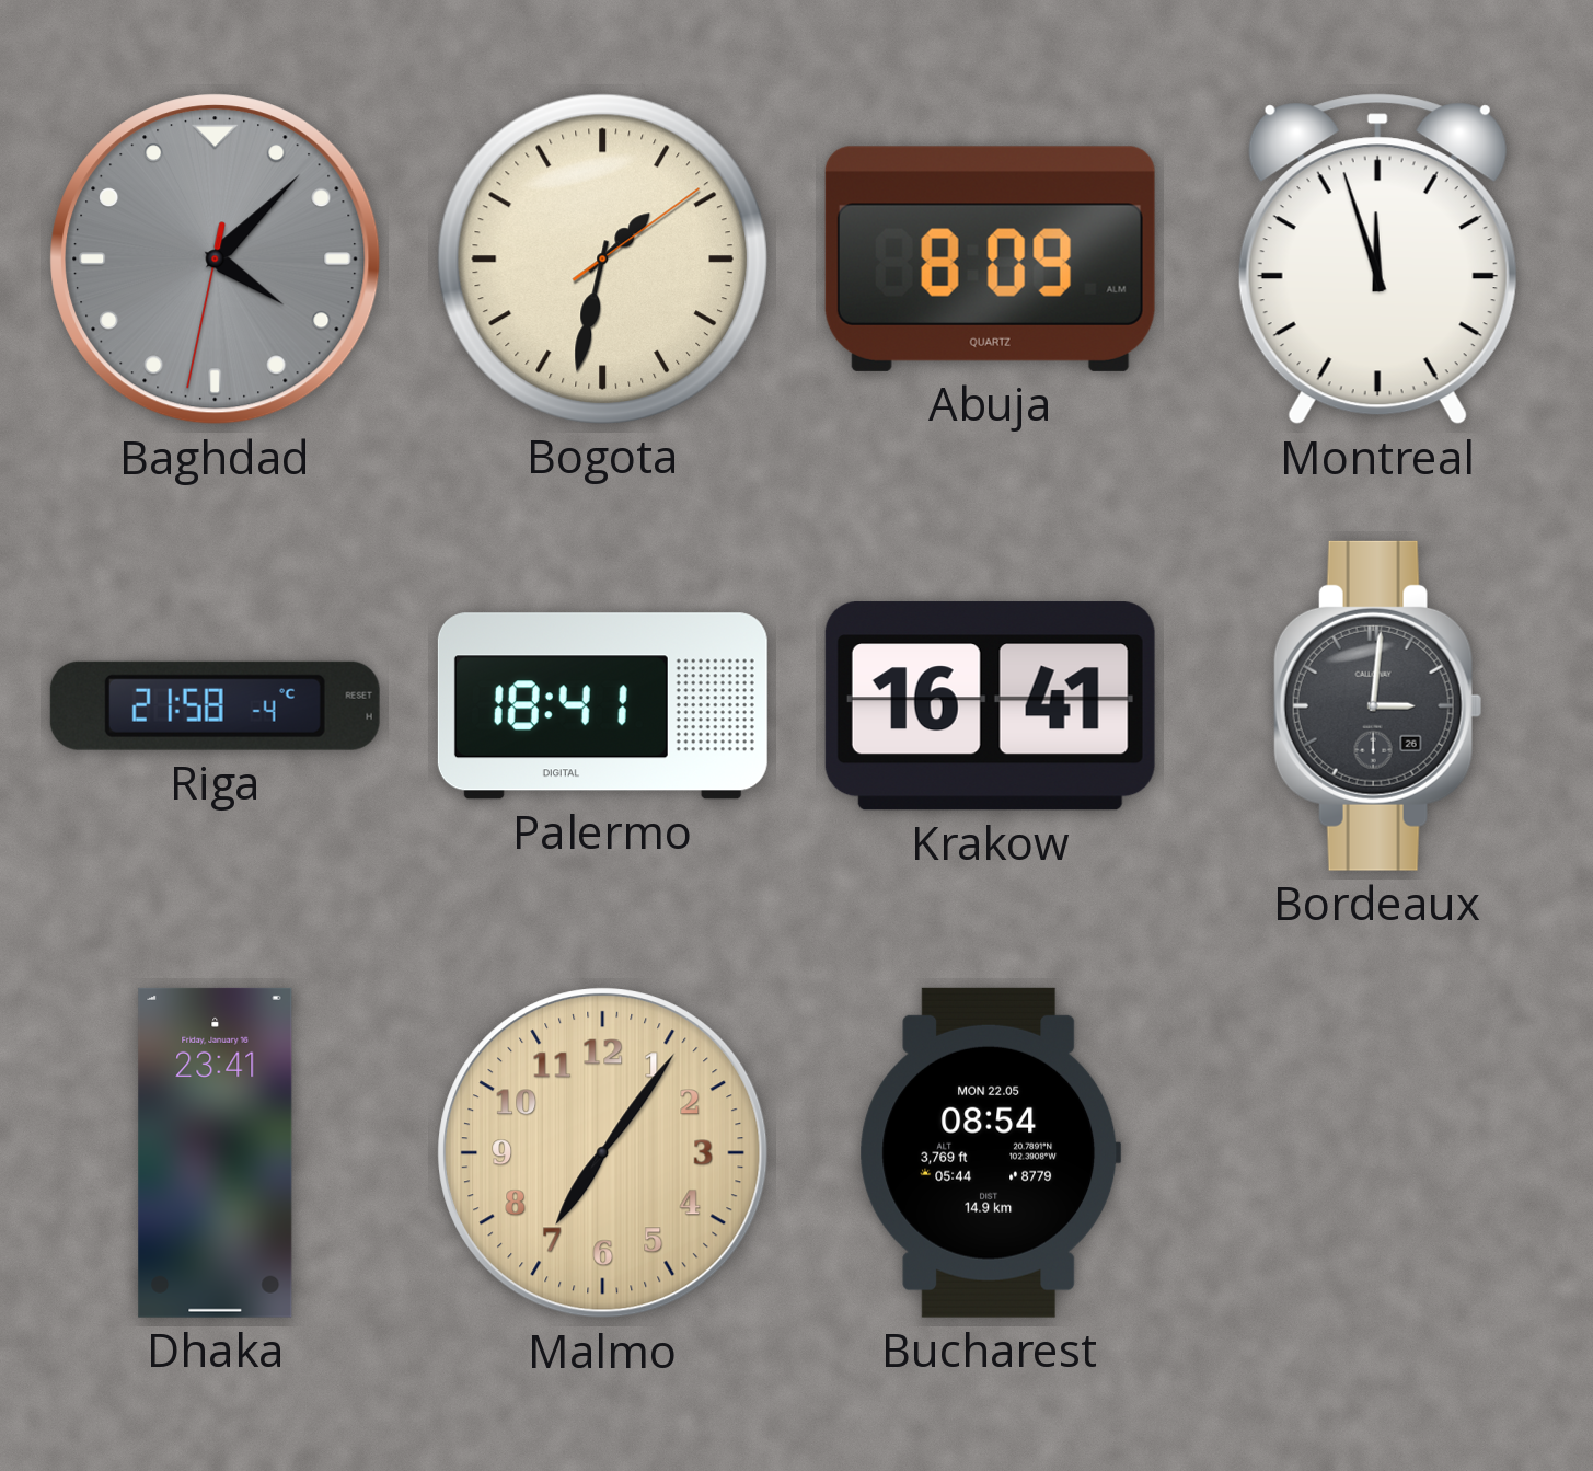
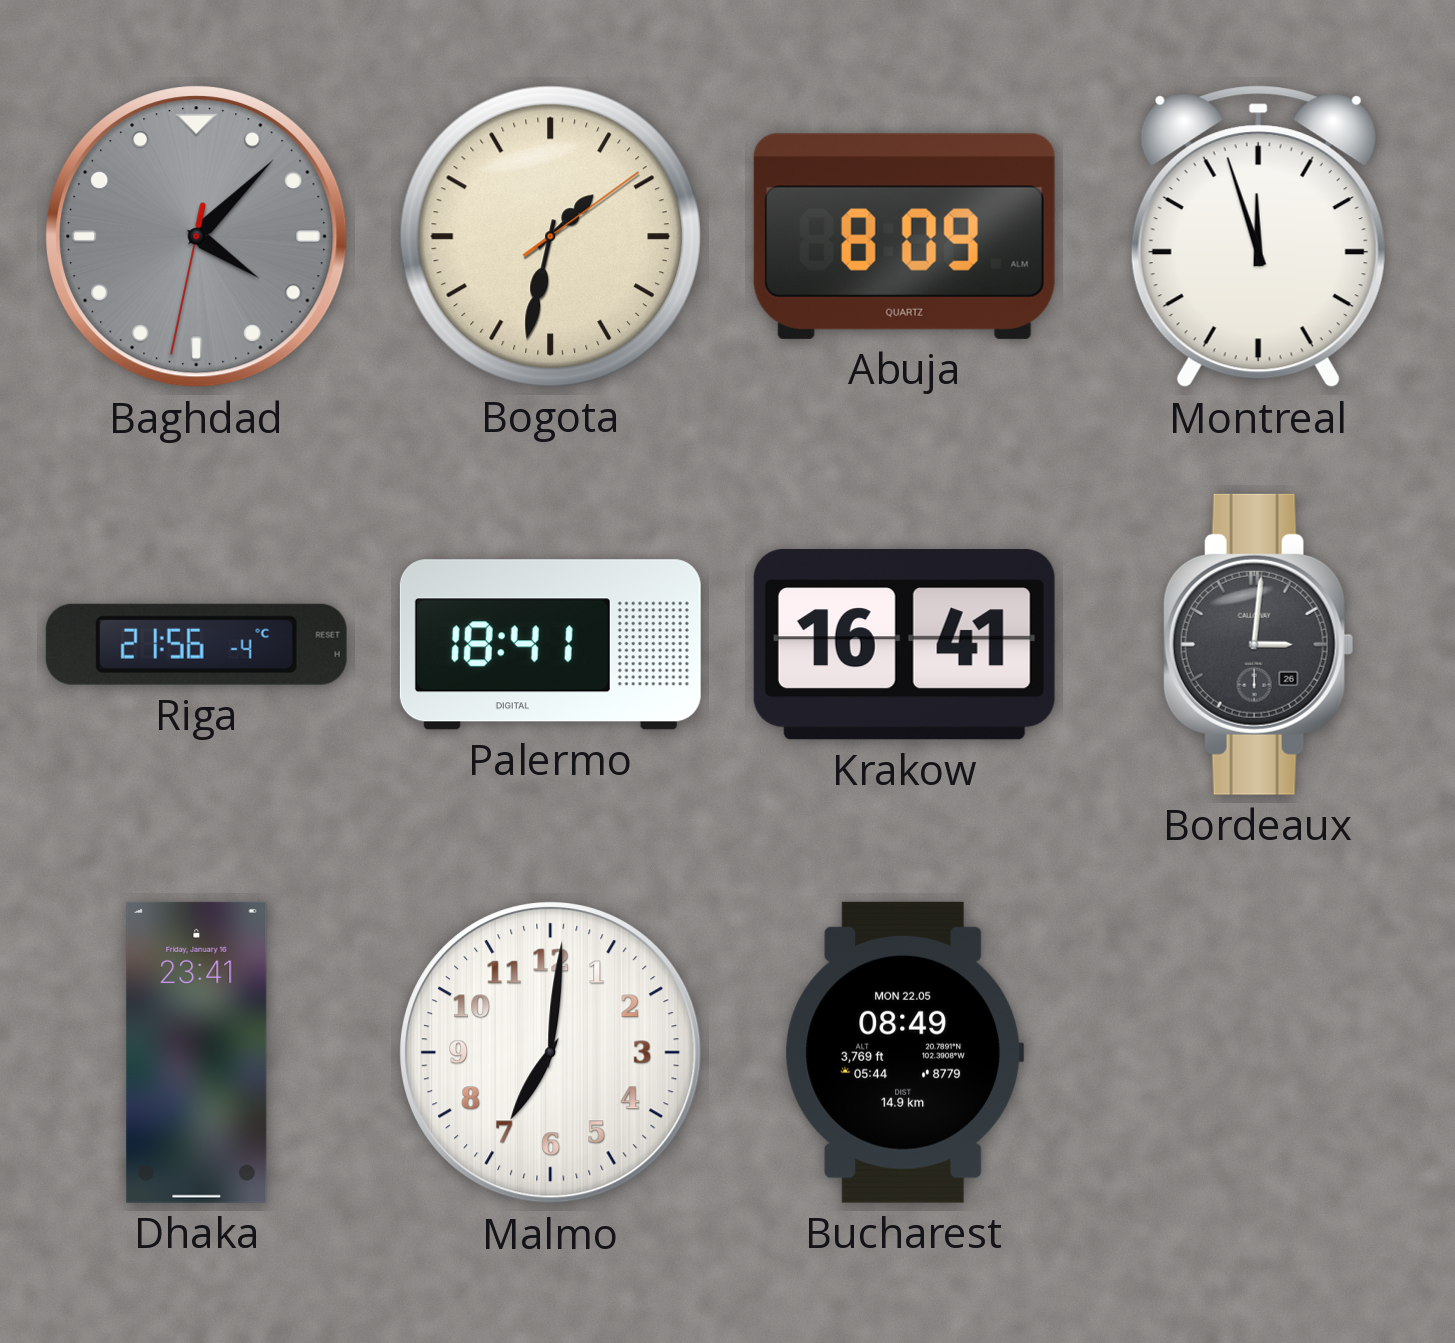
Riga: 21:58 -> 21:56
Malmo: 7:06 -> 7:01
Malmo dial: champagne -> white
Bucharest: 08:54 -> 08:49
